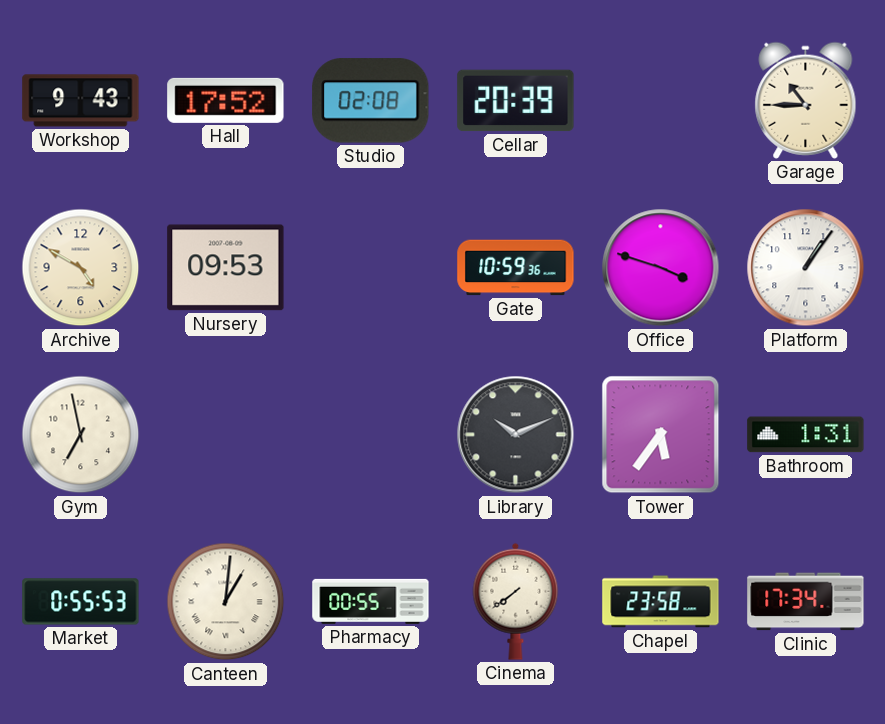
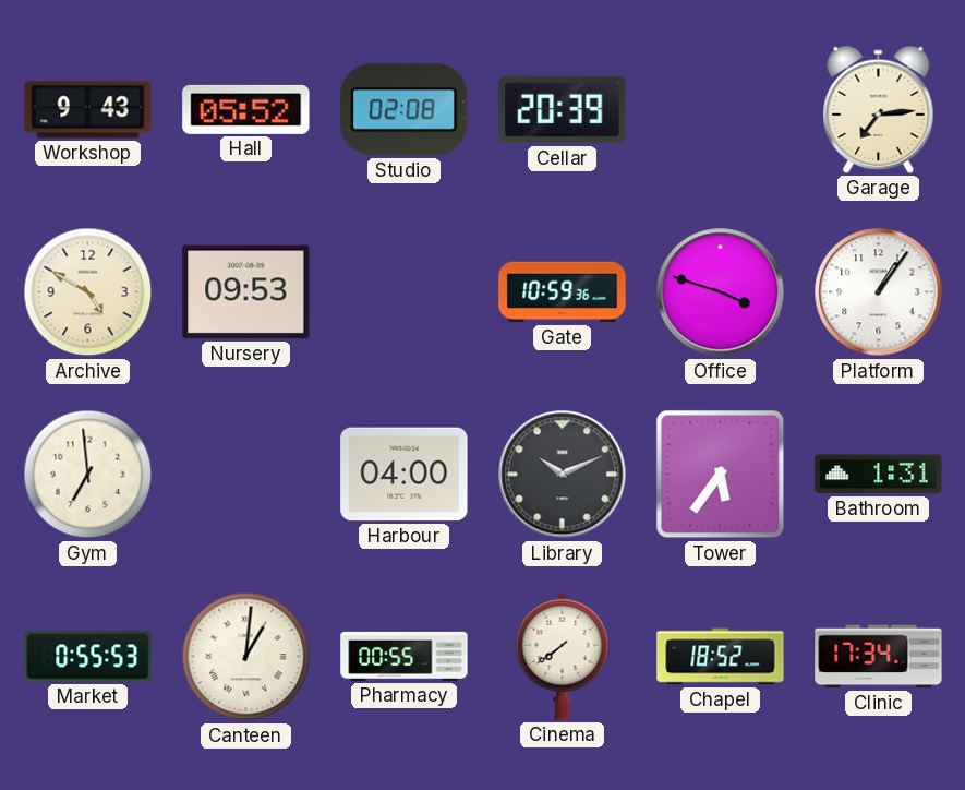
Hall: 17:52 -> 05:52
Garage: 10:45 -> 7:14
Gym: 6:58 -> 6:59
Harbour: none -> 04:00
Chapel: 23:58 -> 18:52
